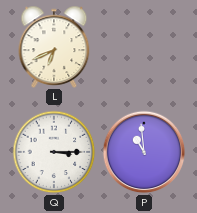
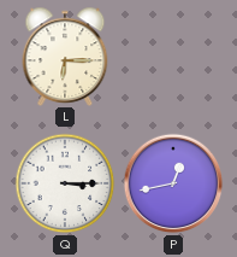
L: 6:41 -> 6:15
P: 10:59 -> 12:43
